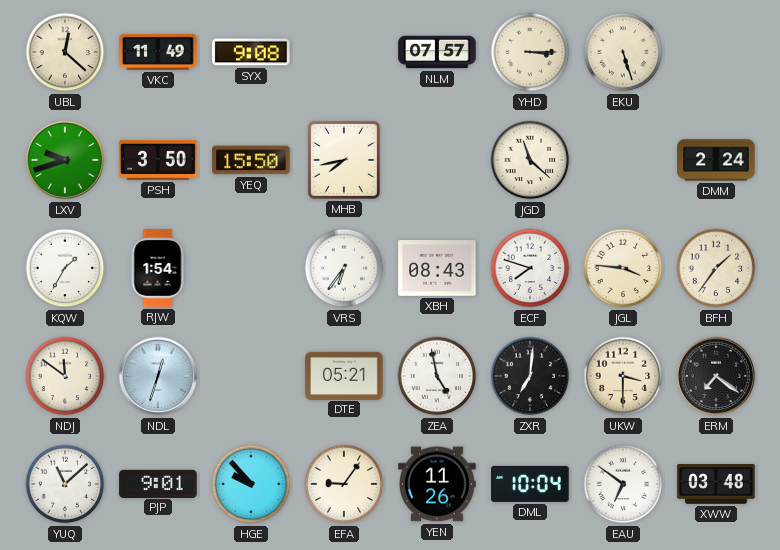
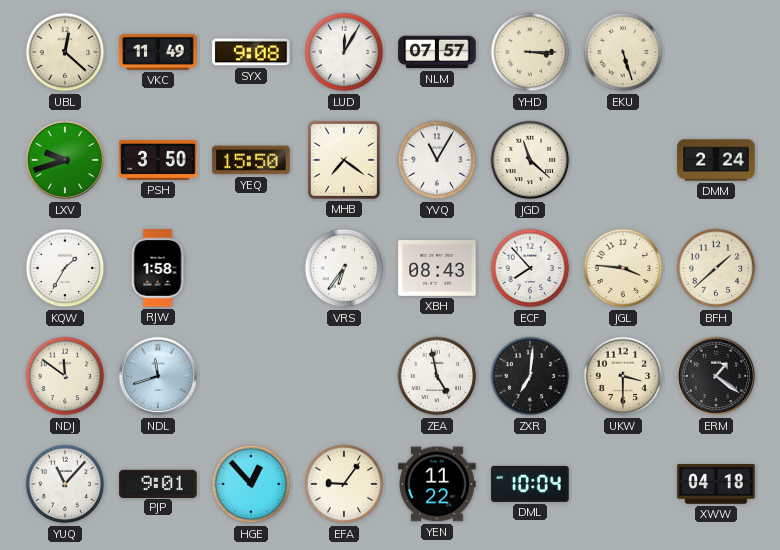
LUD: none -> 12:05
MHB: 7:43 -> 7:21
YVQ: none -> 11:05
RJW: 1:54 -> 1:58
ECF: 7:48 -> 7:53
BFH: 1:36 -> 1:38
NDL: 12:33 -> 11:42
DTE: 05:21 -> none
ERM: 7:21 -> 1:21
YUQ: 11:08 -> 11:07
HGE: 9:53 -> 12:53
YEN: 11:26 -> 11:22
EAU: 6:51 -> none
XWW: 03:48 -> 04:18
